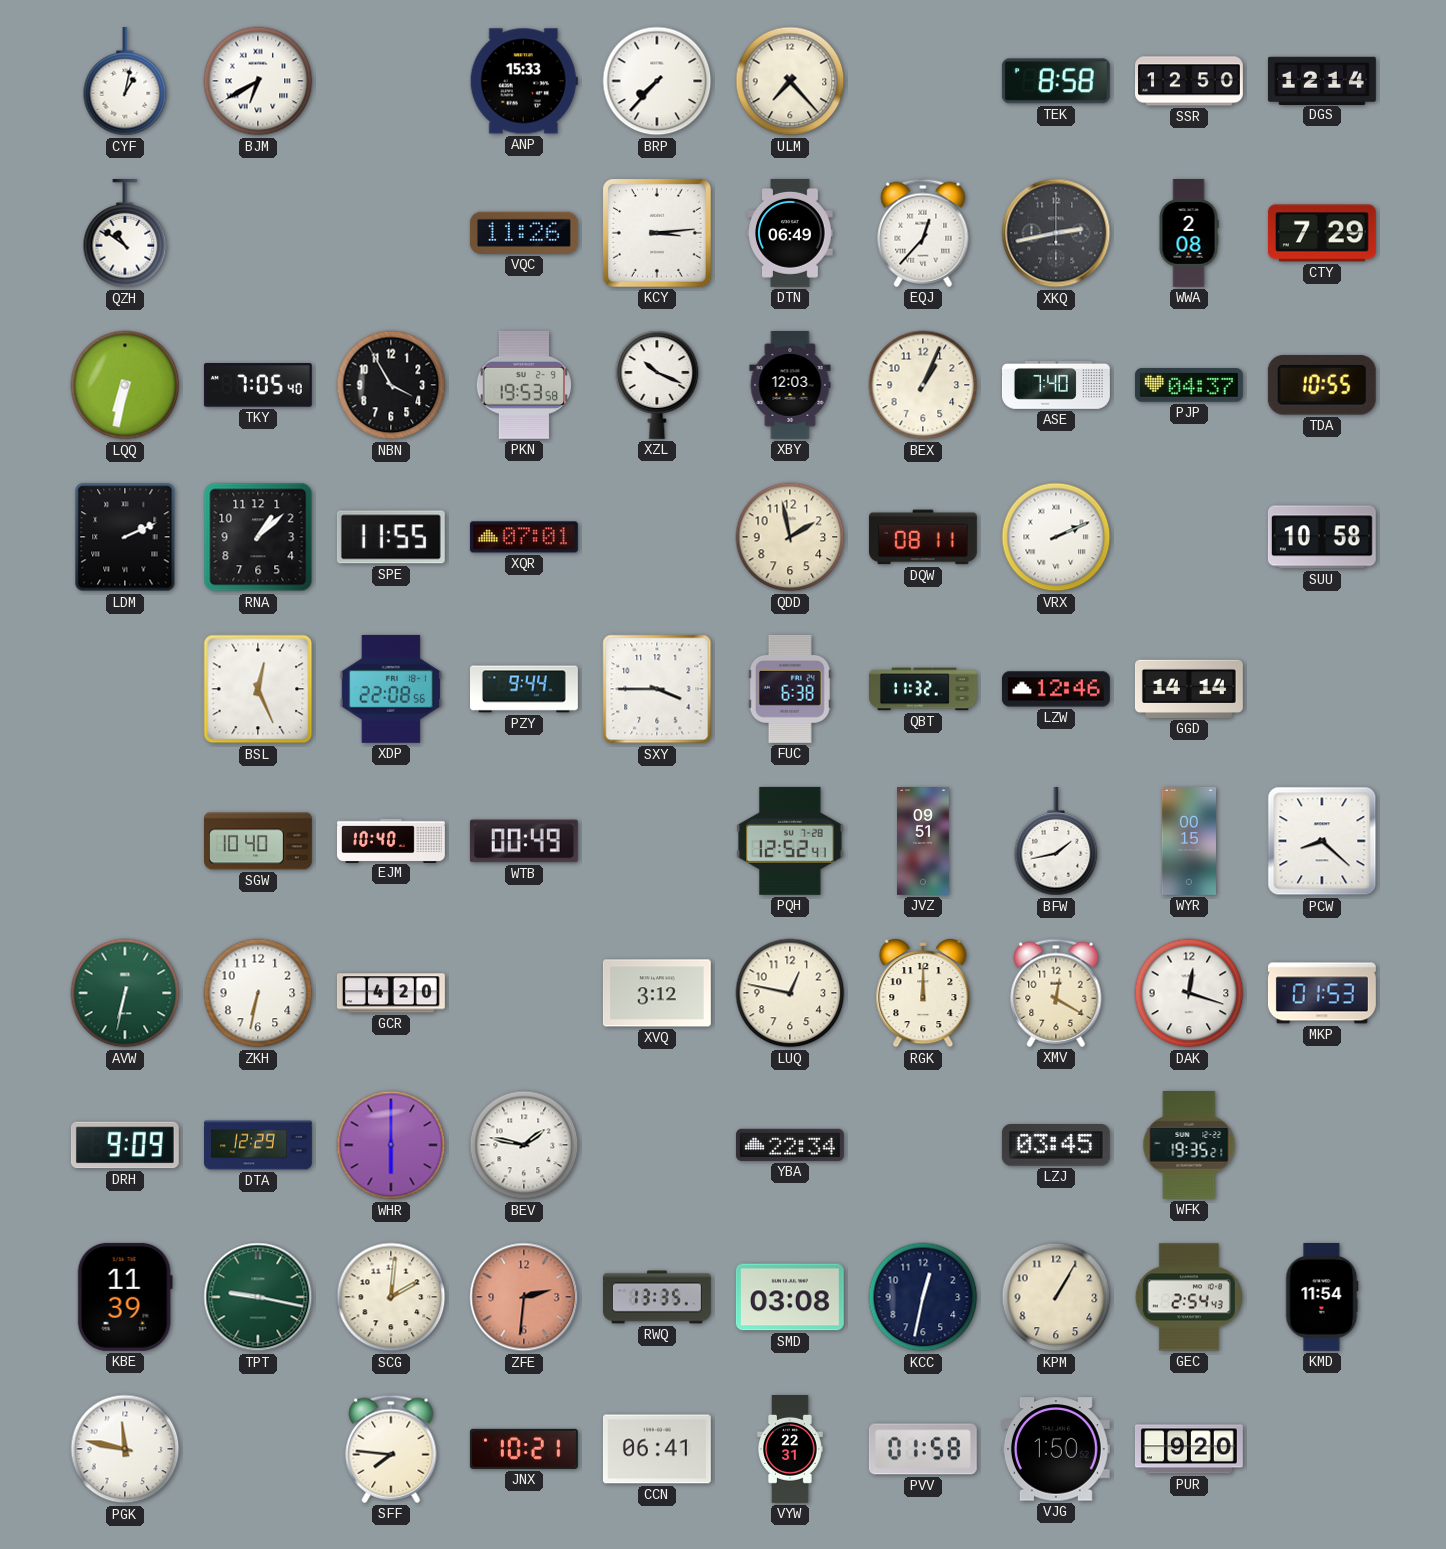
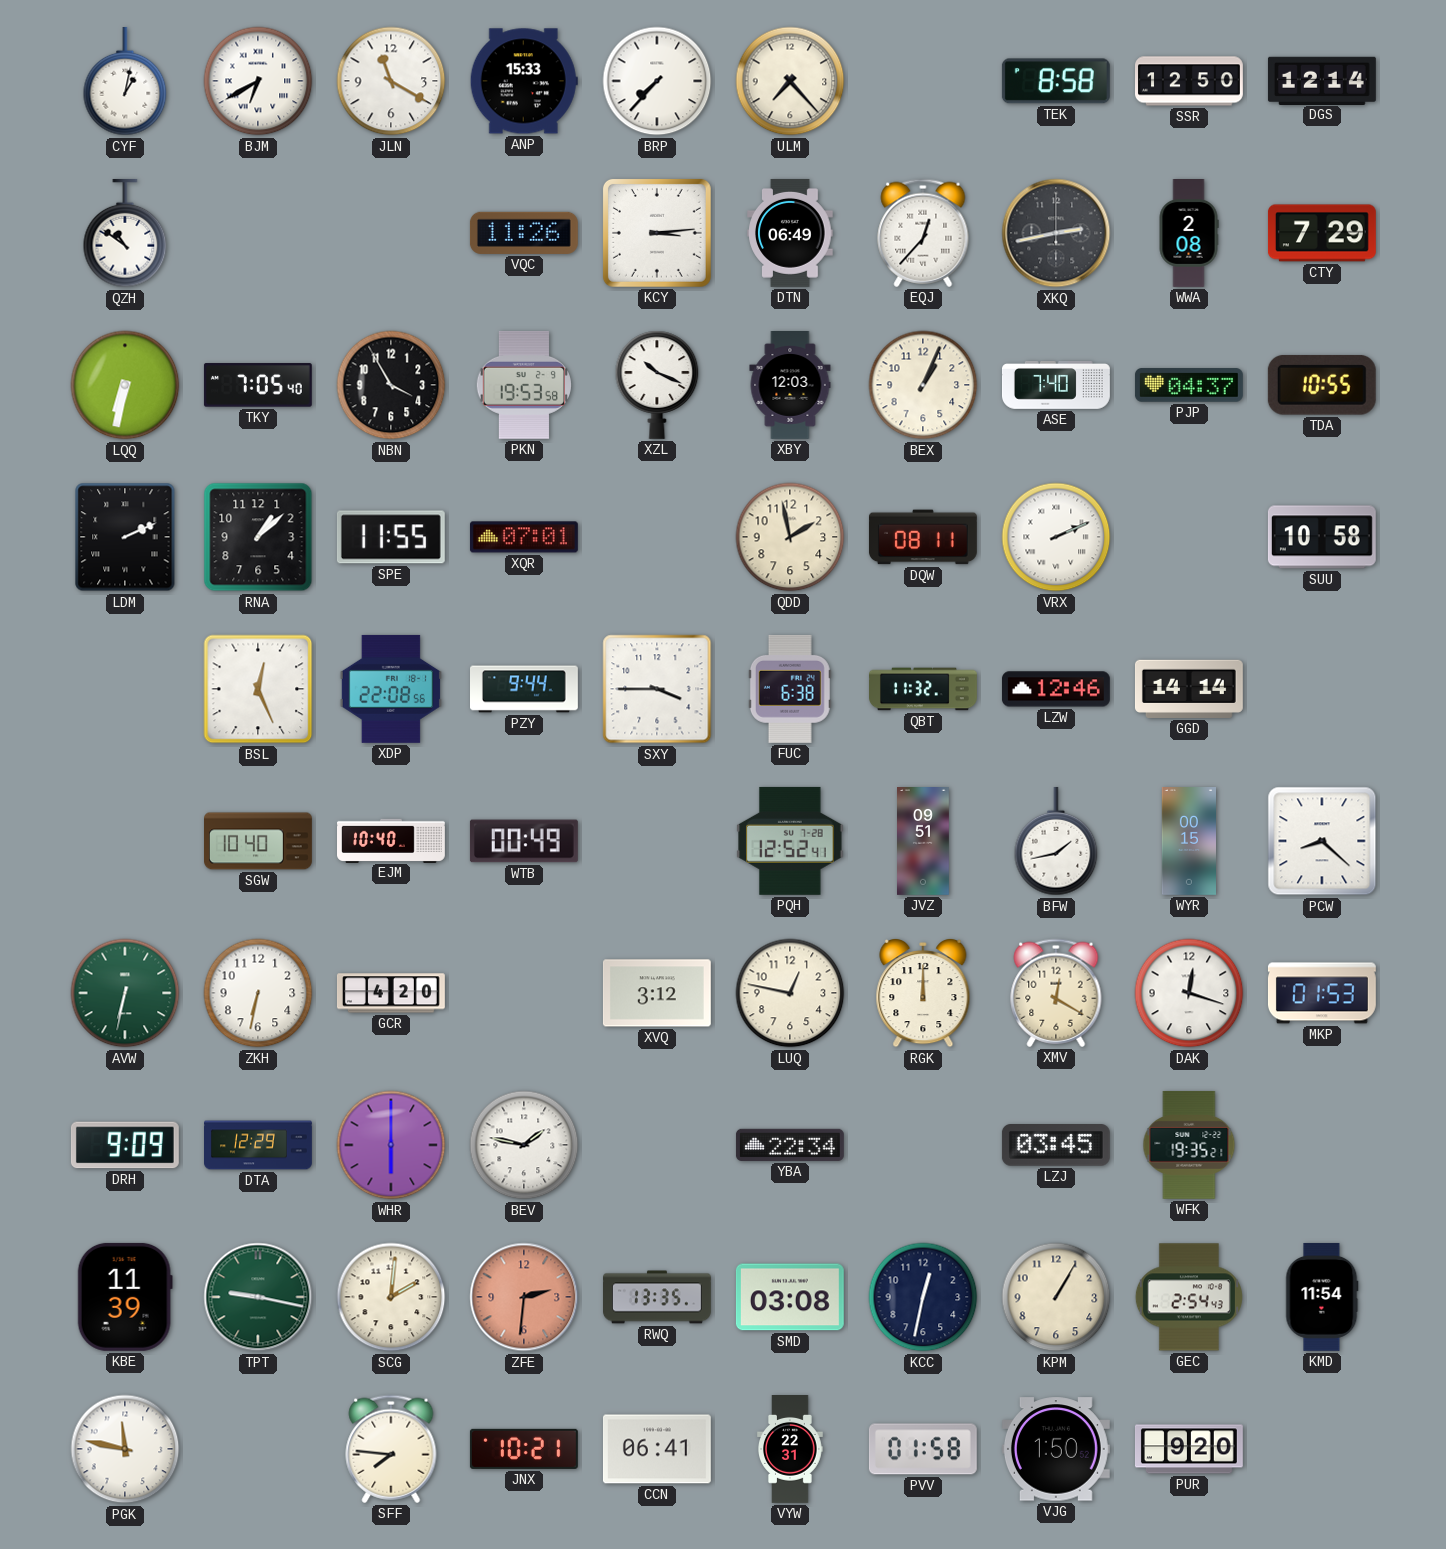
JLN: none -> 11:20
